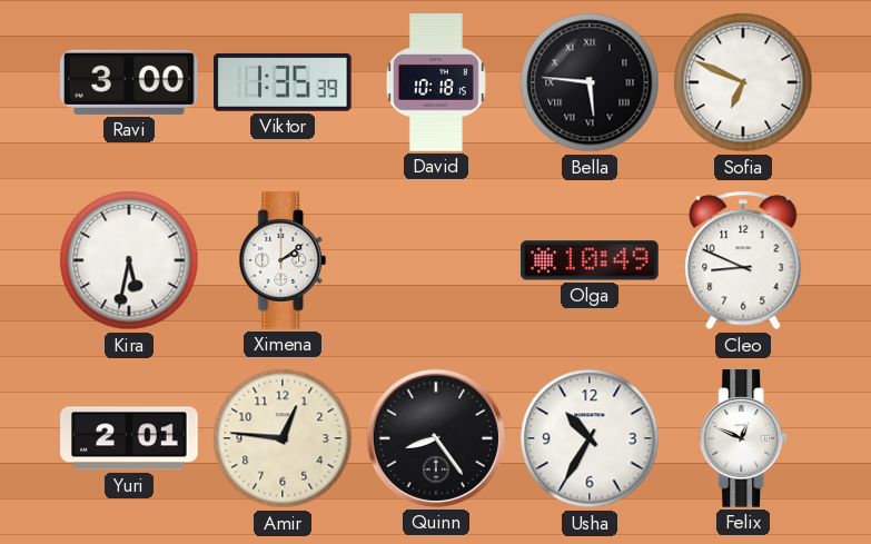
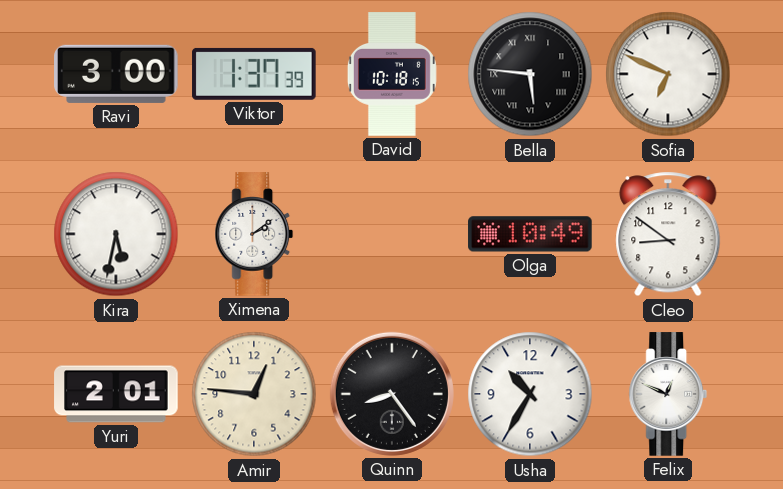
Viktor: 1:35 -> 1:37
Cleo: 8:49 -> 8:51
